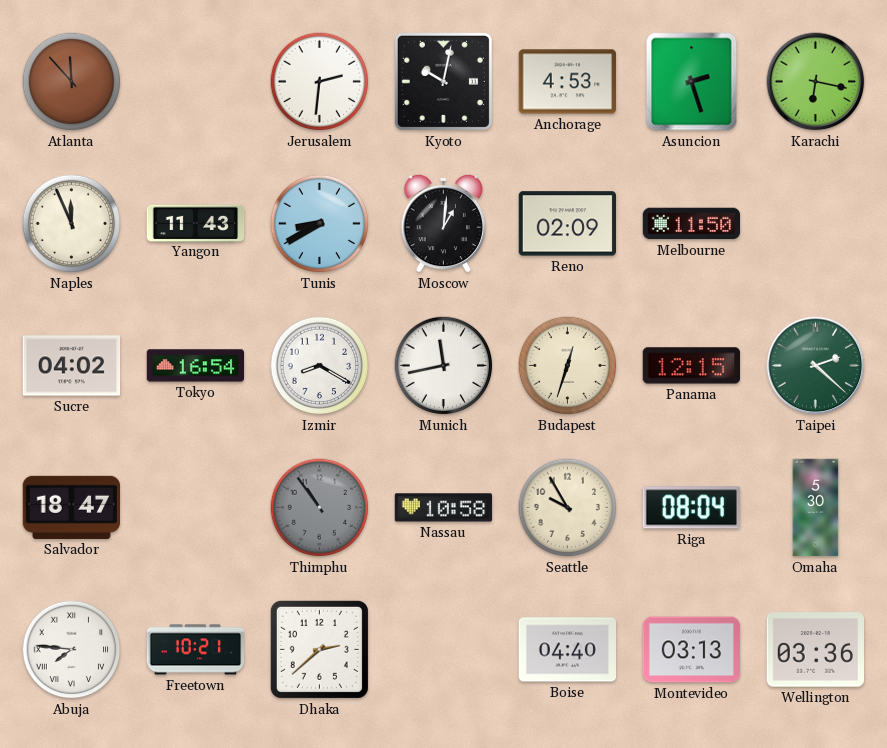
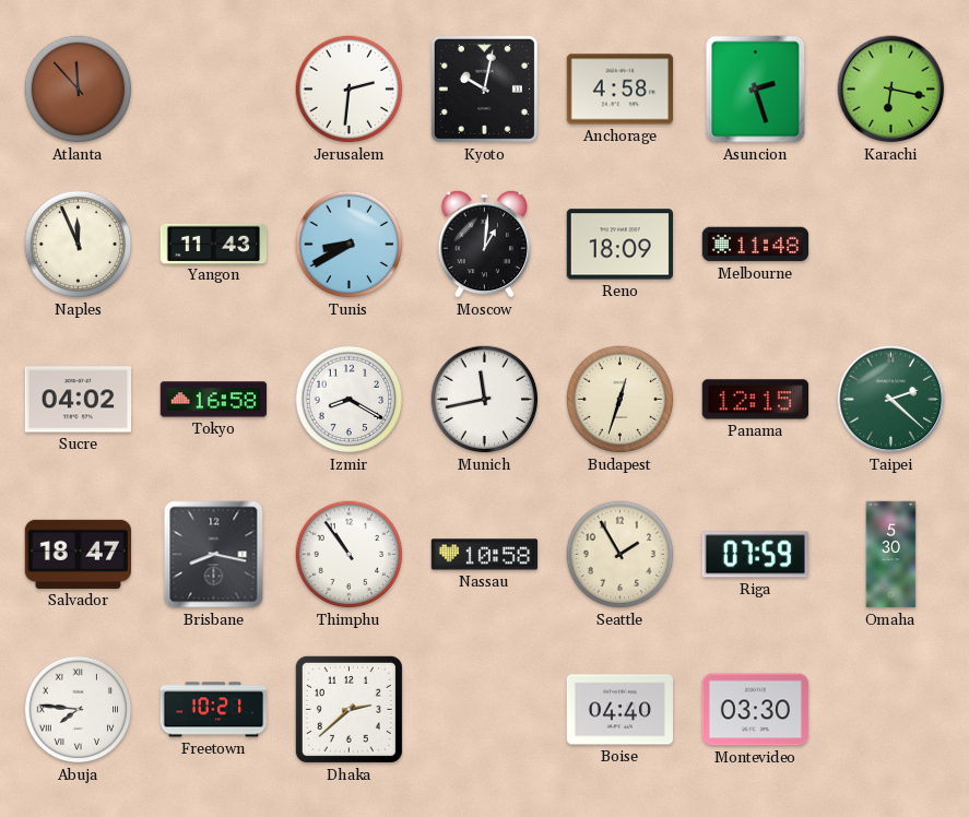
Anchorage: 4:53 -> 4:58
Reno: 02:09 -> 18:09
Melbourne: 11:50 -> 11:48
Tokyo: 16:54 -> 16:58
Brisbane: none -> 8:17
Thimphu dial: grey -> white
Seattle: 9:55 -> 1:55
Riga: 08:04 -> 07:59
Montevideo: 03:13 -> 03:30
Wellington: 03:36 -> none
